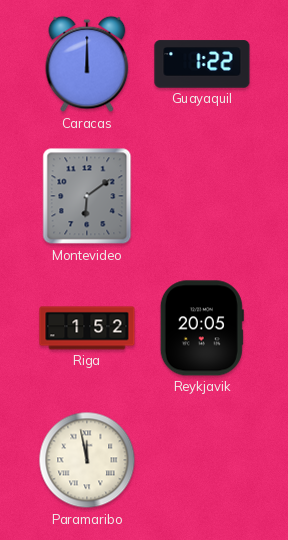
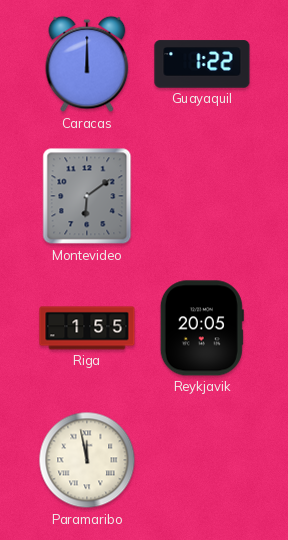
Riga: 1:52 -> 1:55
